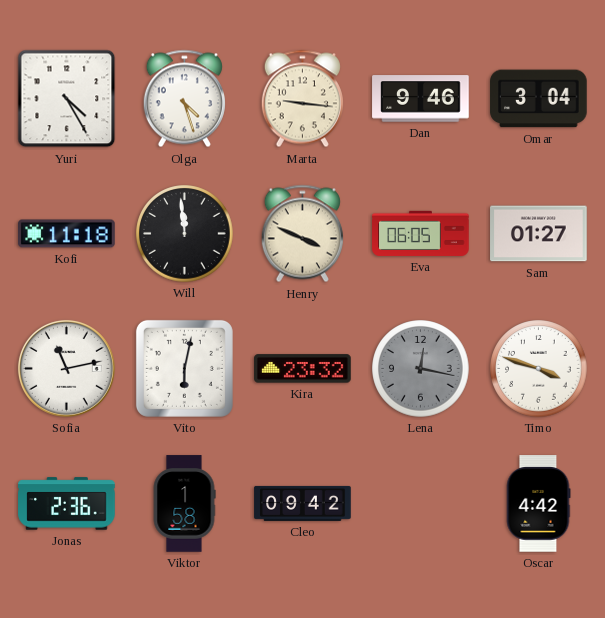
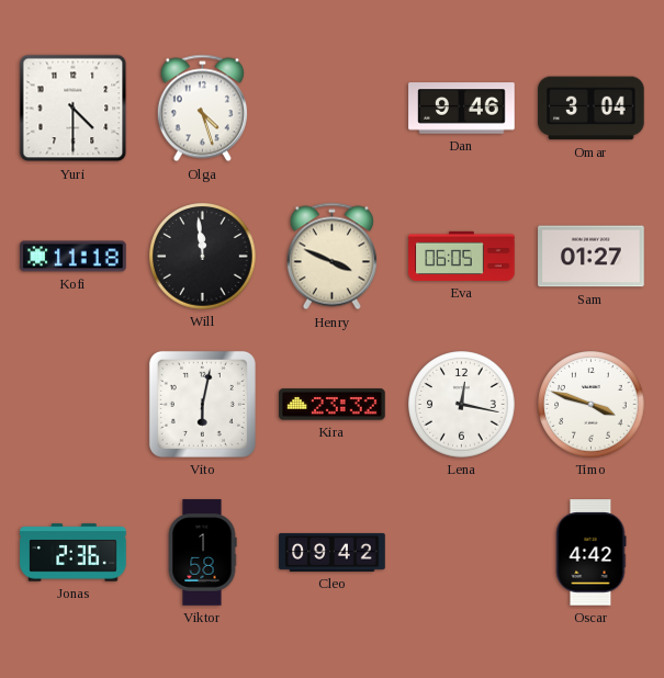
Yuri: 4:25 -> 4:30
Marta: 9:16 -> none
Sofia: 11:13 -> none
Lena dial: grey -> white
